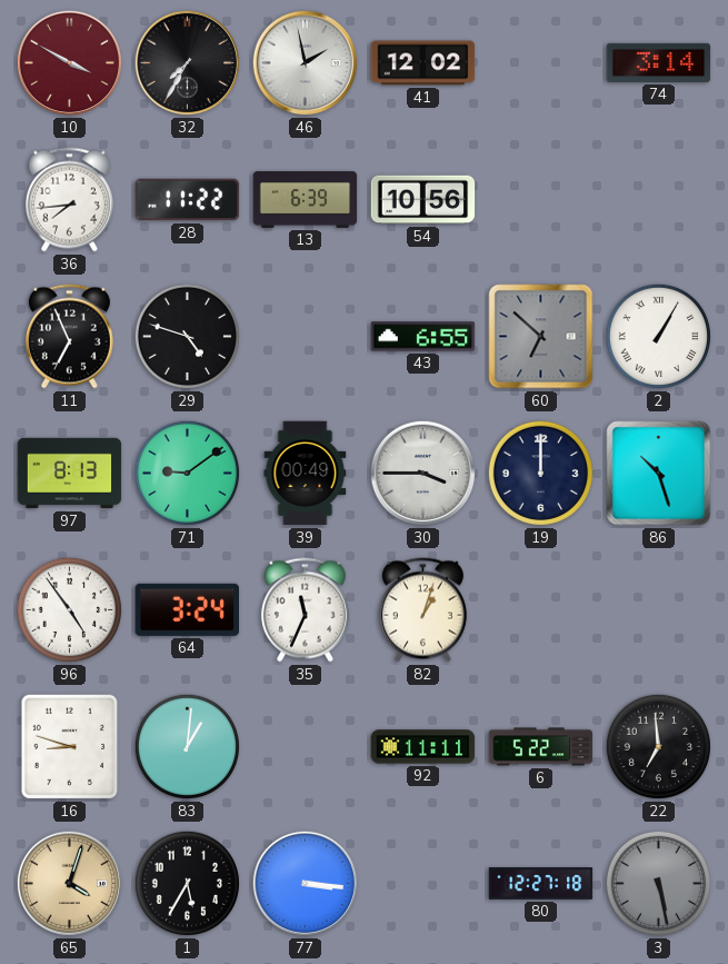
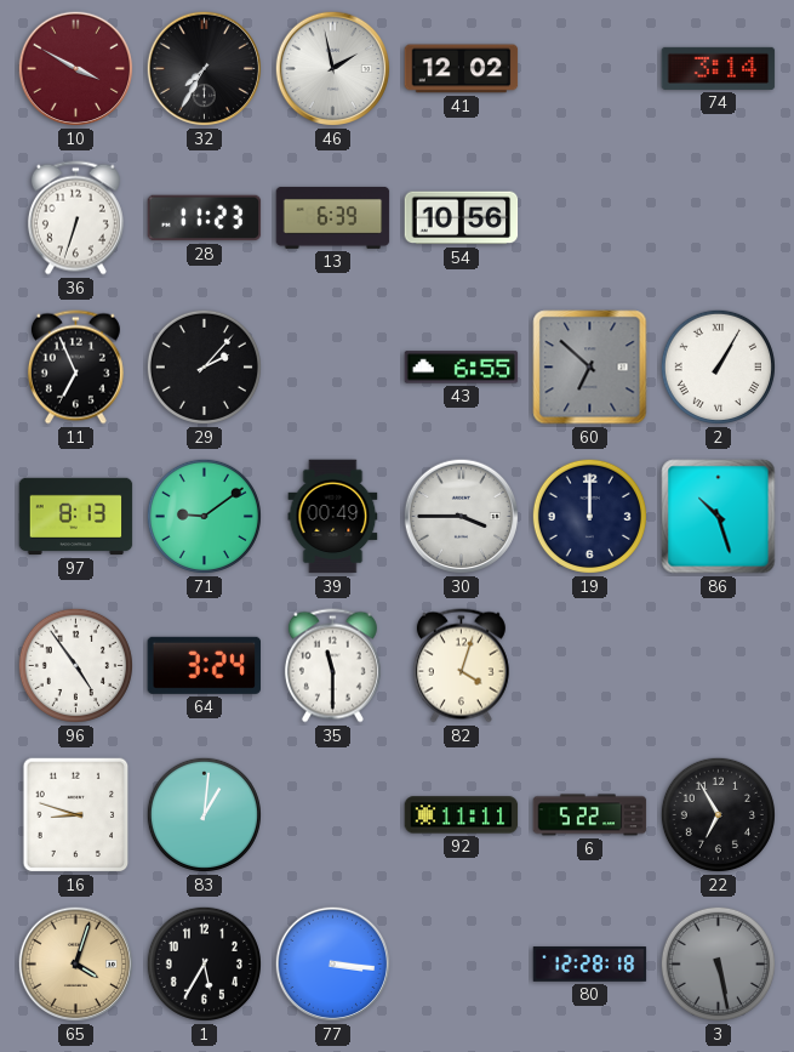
36: 7:44 -> 6:33
28: 11:22 -> 11:23
29: 4:48 -> 2:07
35: 11:34 -> 11:30
82: 1:03 -> 4:03
22: 6:59 -> 6:55
80: 12:27 -> 12:28
